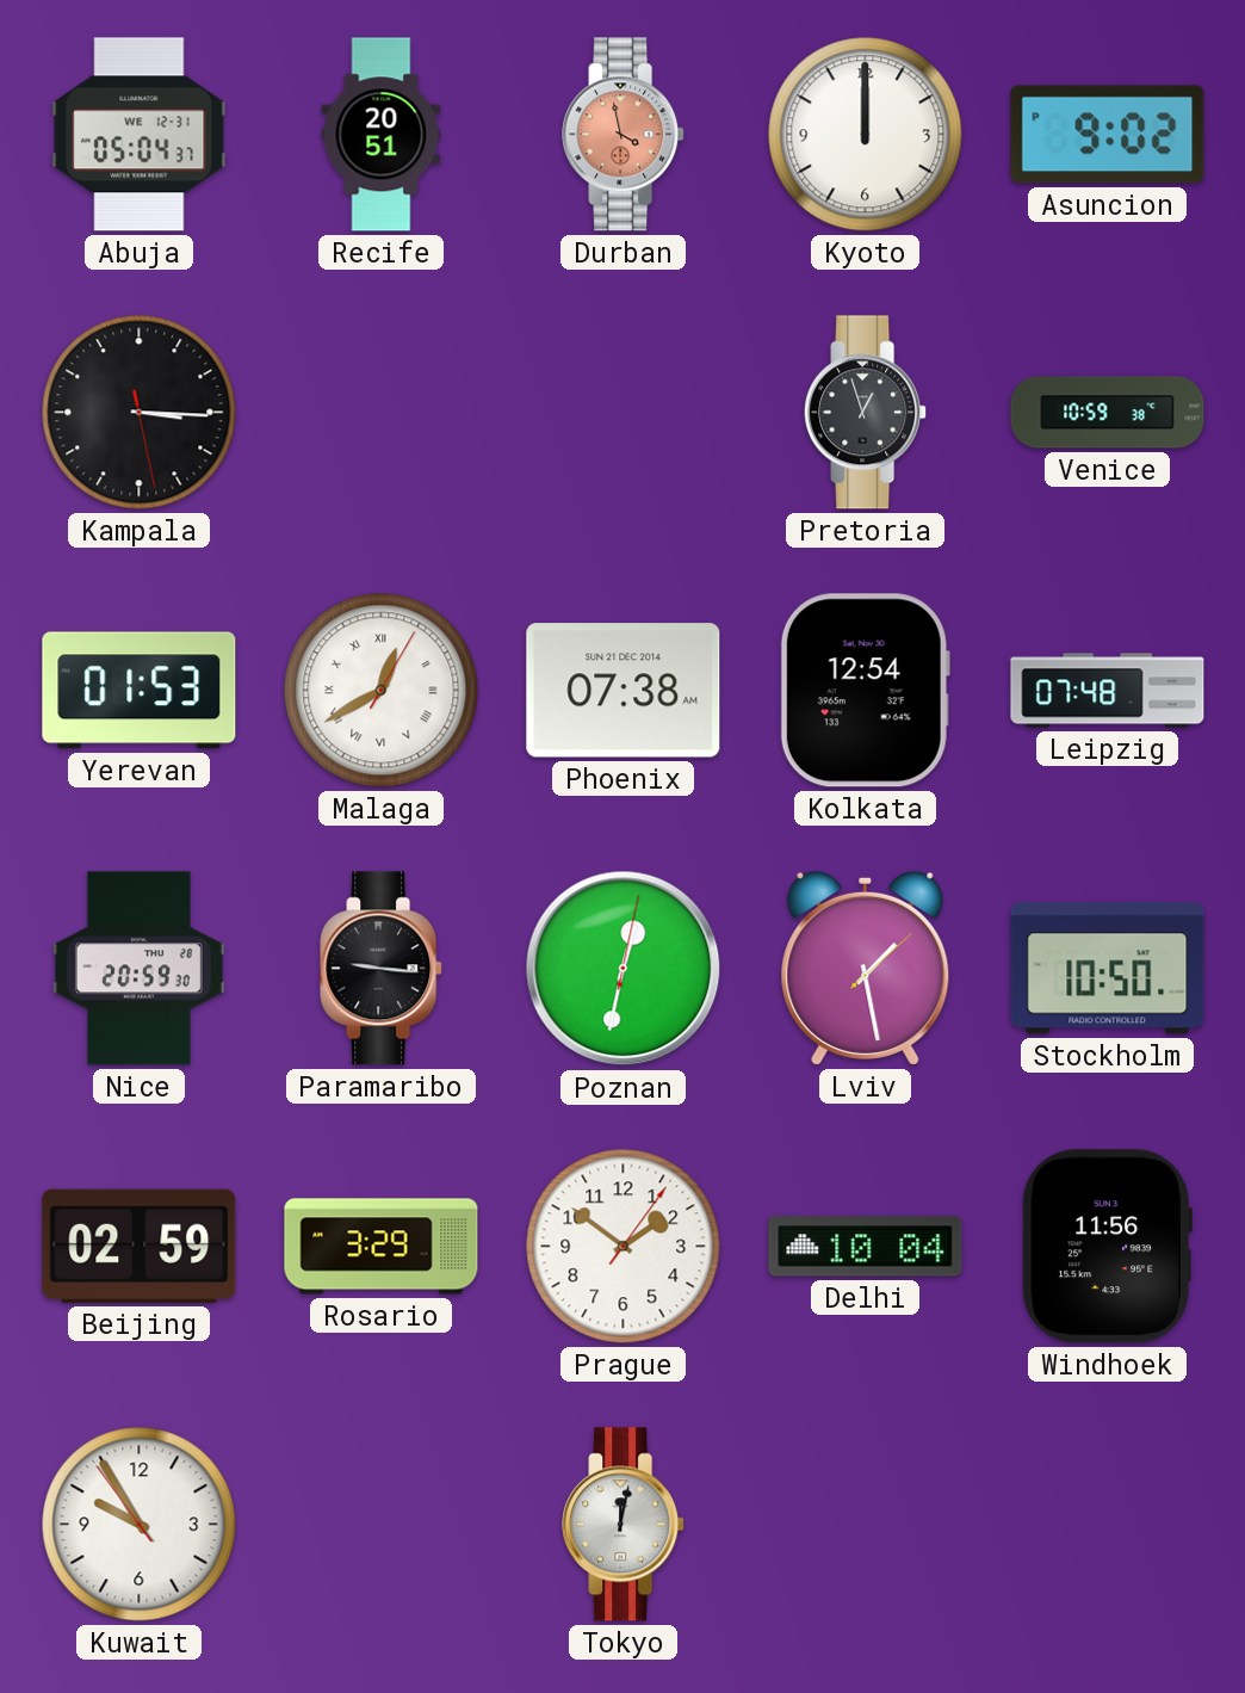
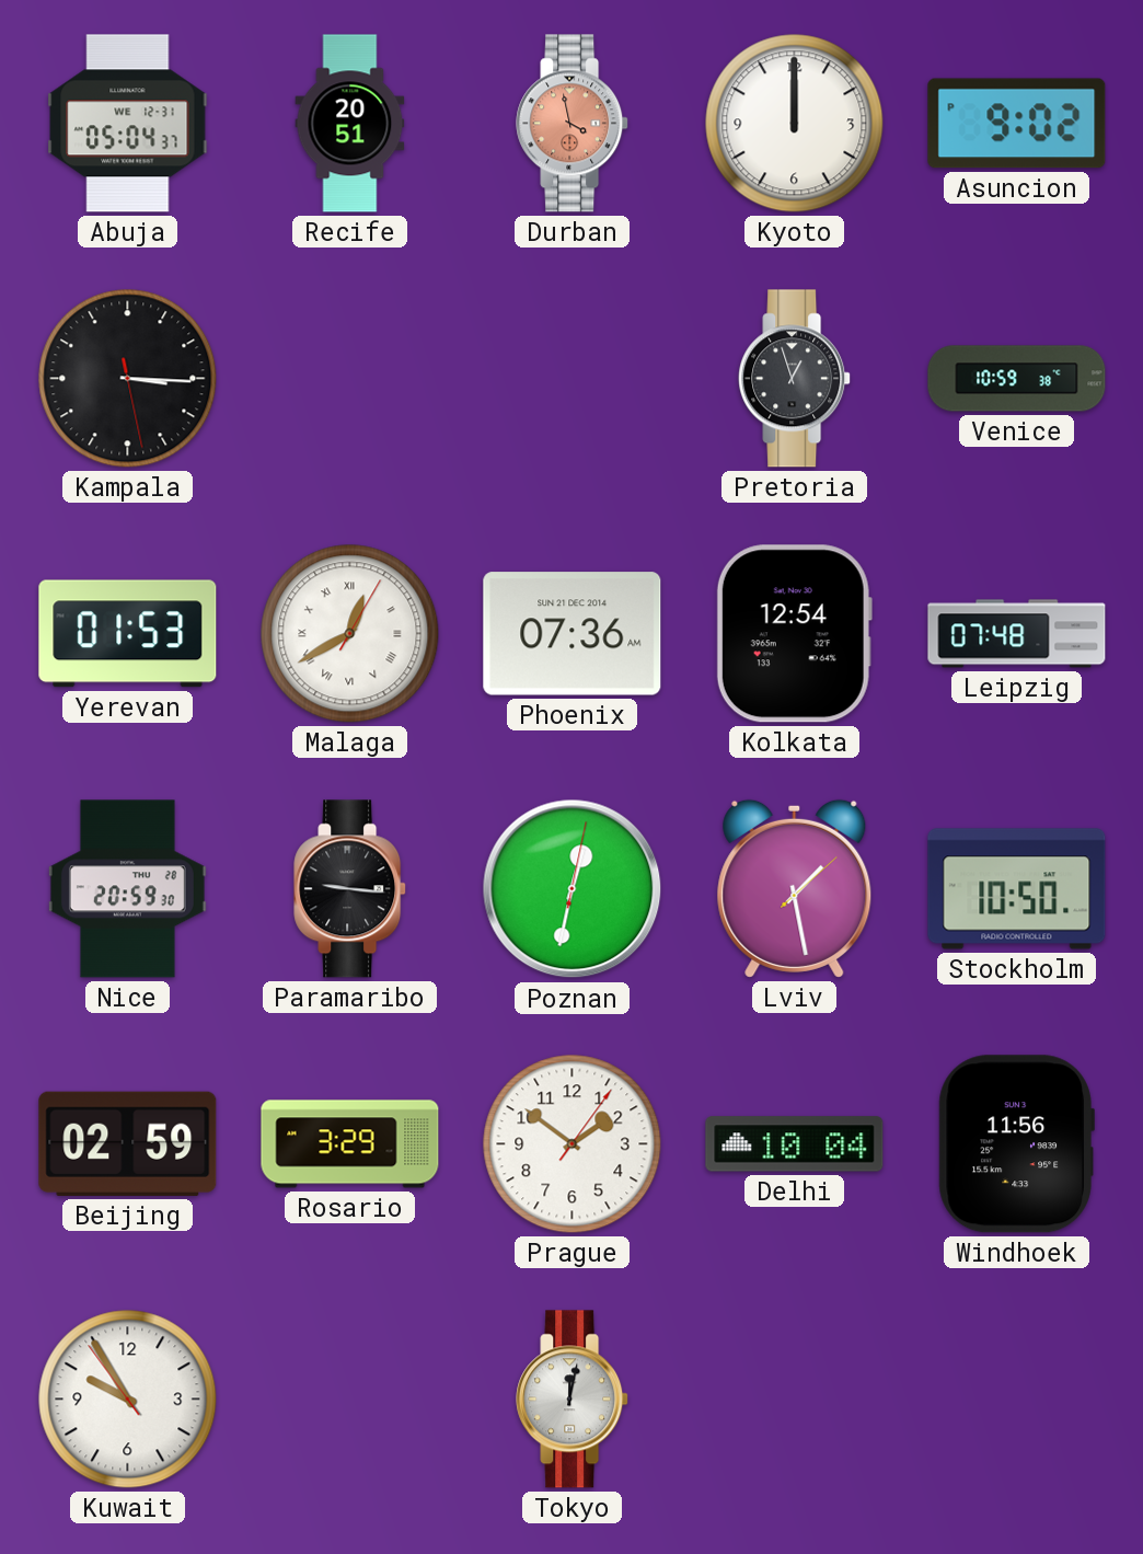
Phoenix: 07:38 -> 07:36
